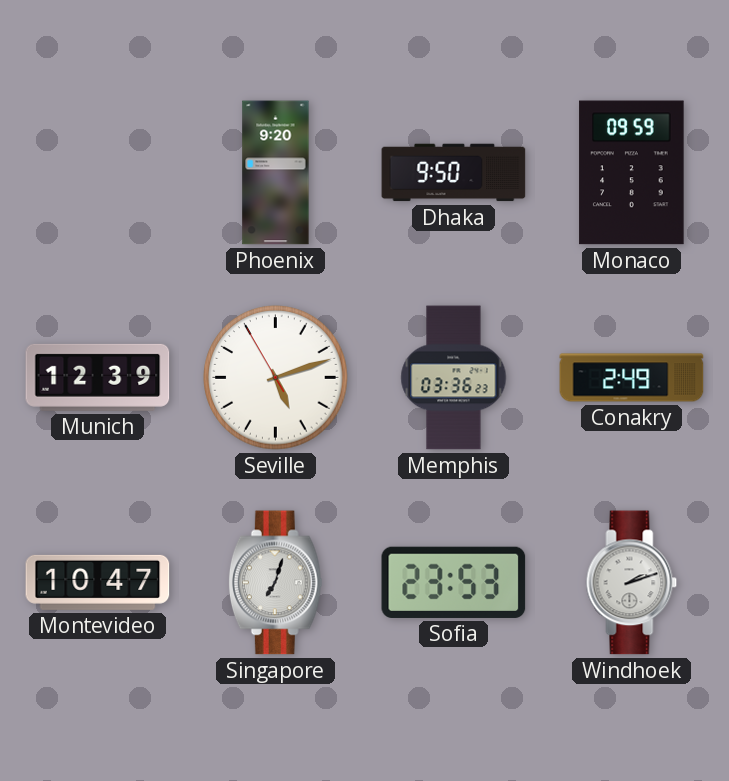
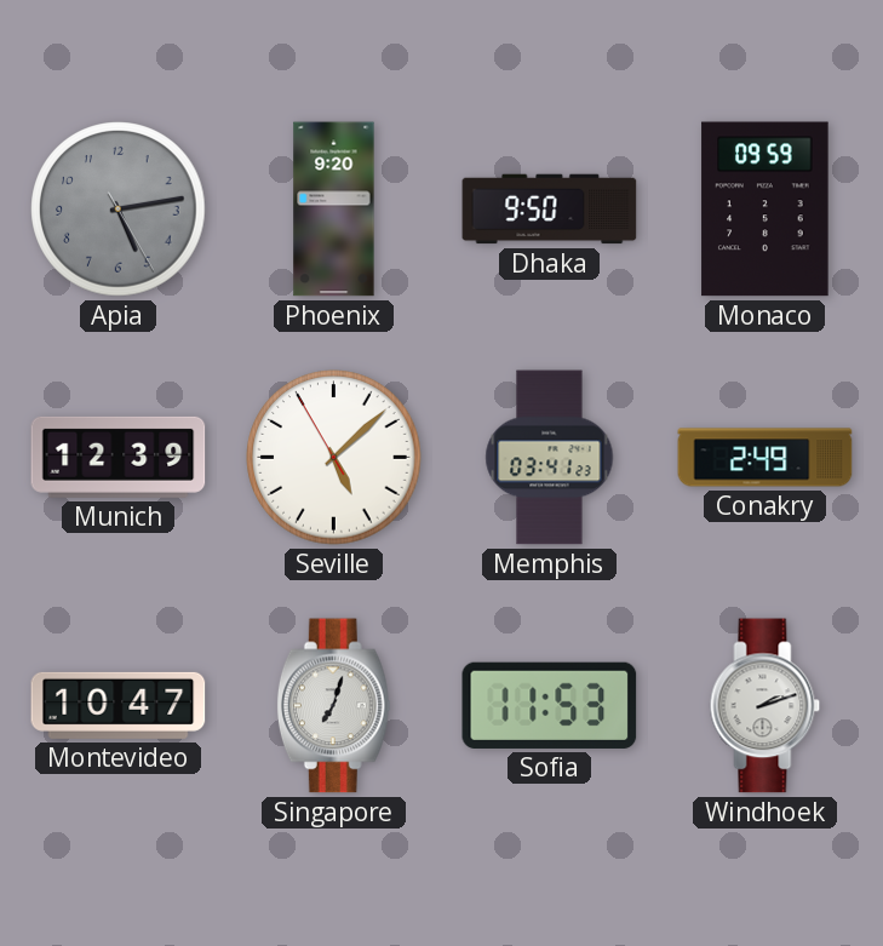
Apia: none -> 5:13
Seville: 5:11 -> 5:07
Memphis: 03:36 -> 03:41
Sofia: 23:53 -> 11:53
